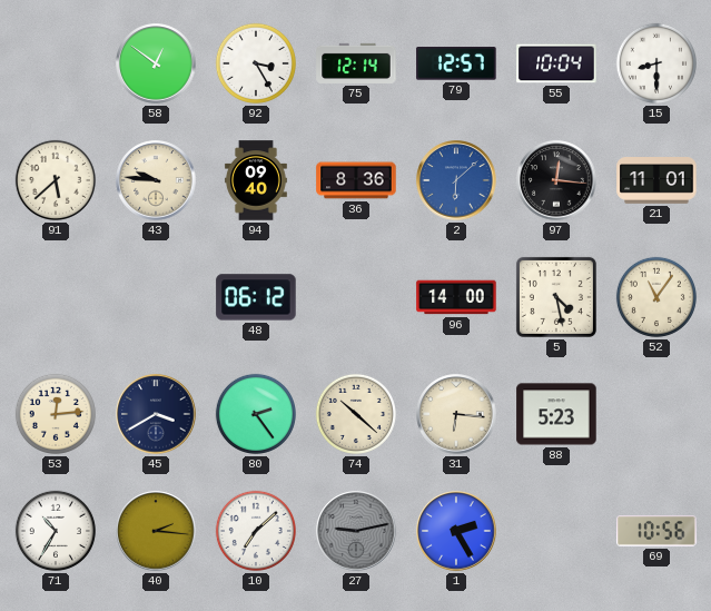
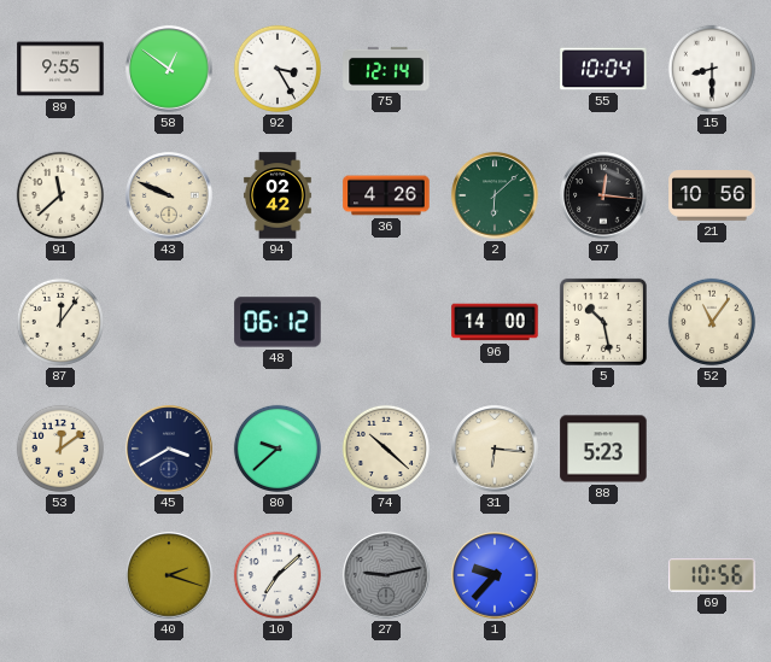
89: none -> 9:55
79: 12:57 -> none
91: 5:38 -> 11:38
43: 9:46 -> 9:49
94: 09:40 -> 02:42
36: 8:36 -> 4:26
2 dial: blue -> green
21: 11:01 -> 10:56
87: none -> 12:06
5: 4:28 -> 10:28
53: 12:14 -> 12:09
80: 2:24 -> 9:38
71: 10:35 -> none
40: 2:16 -> 2:18
1: 2:25 -> 9:37
